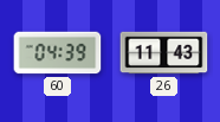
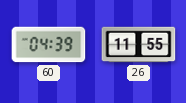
26: 11:43 -> 11:55
